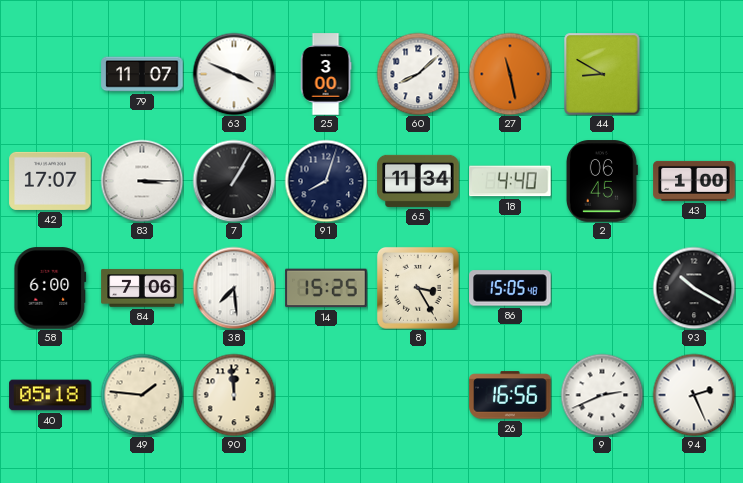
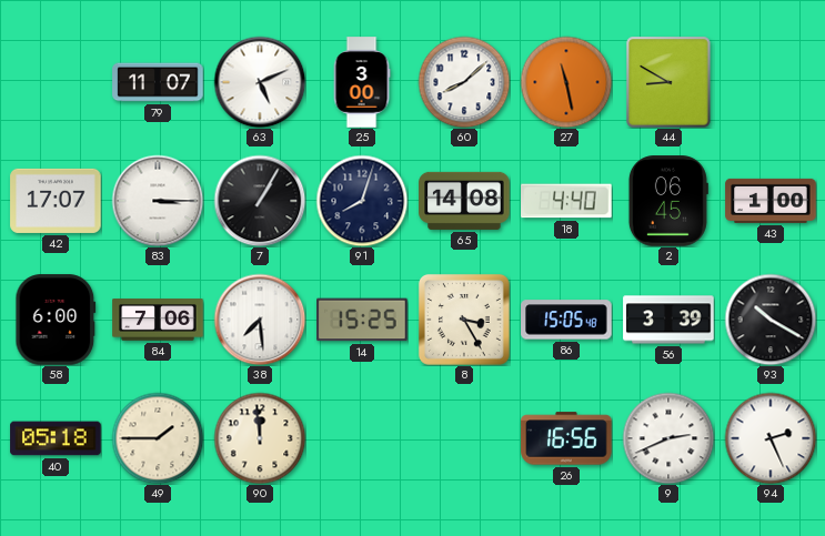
63: 3:49 -> 5:11
65: 11:34 -> 14:08
56: none -> 3:39
49: 1:46 -> 1:45
